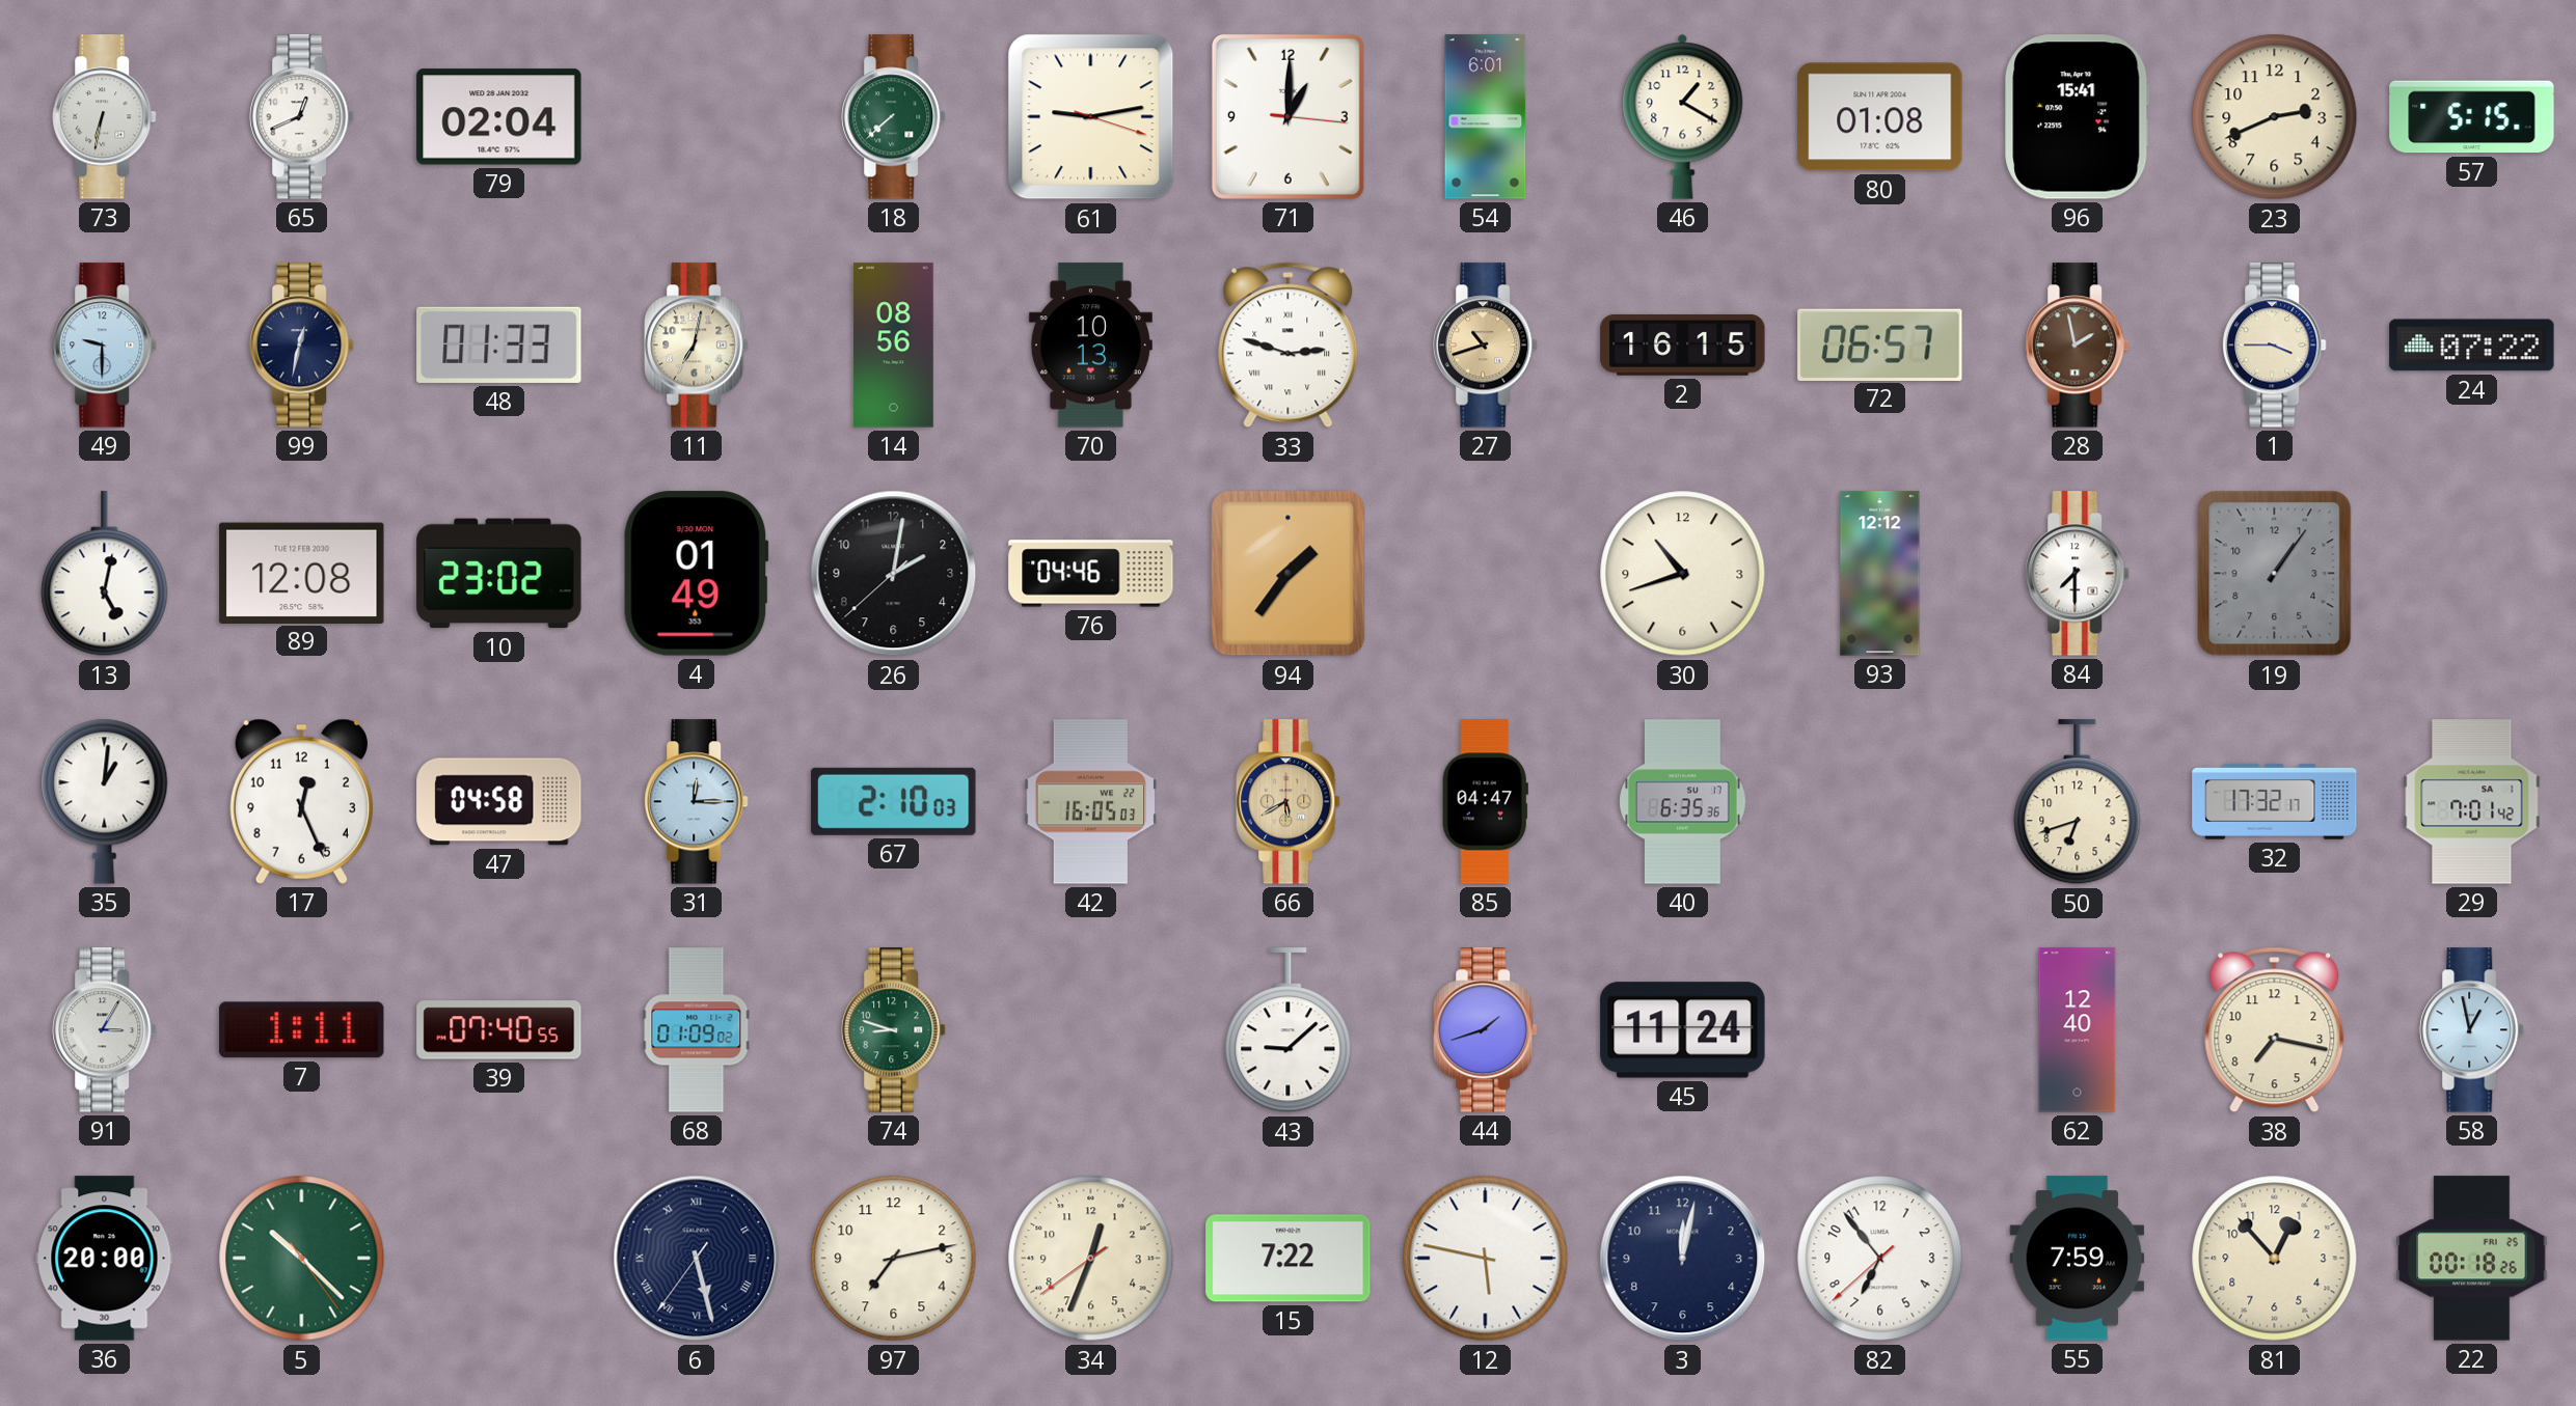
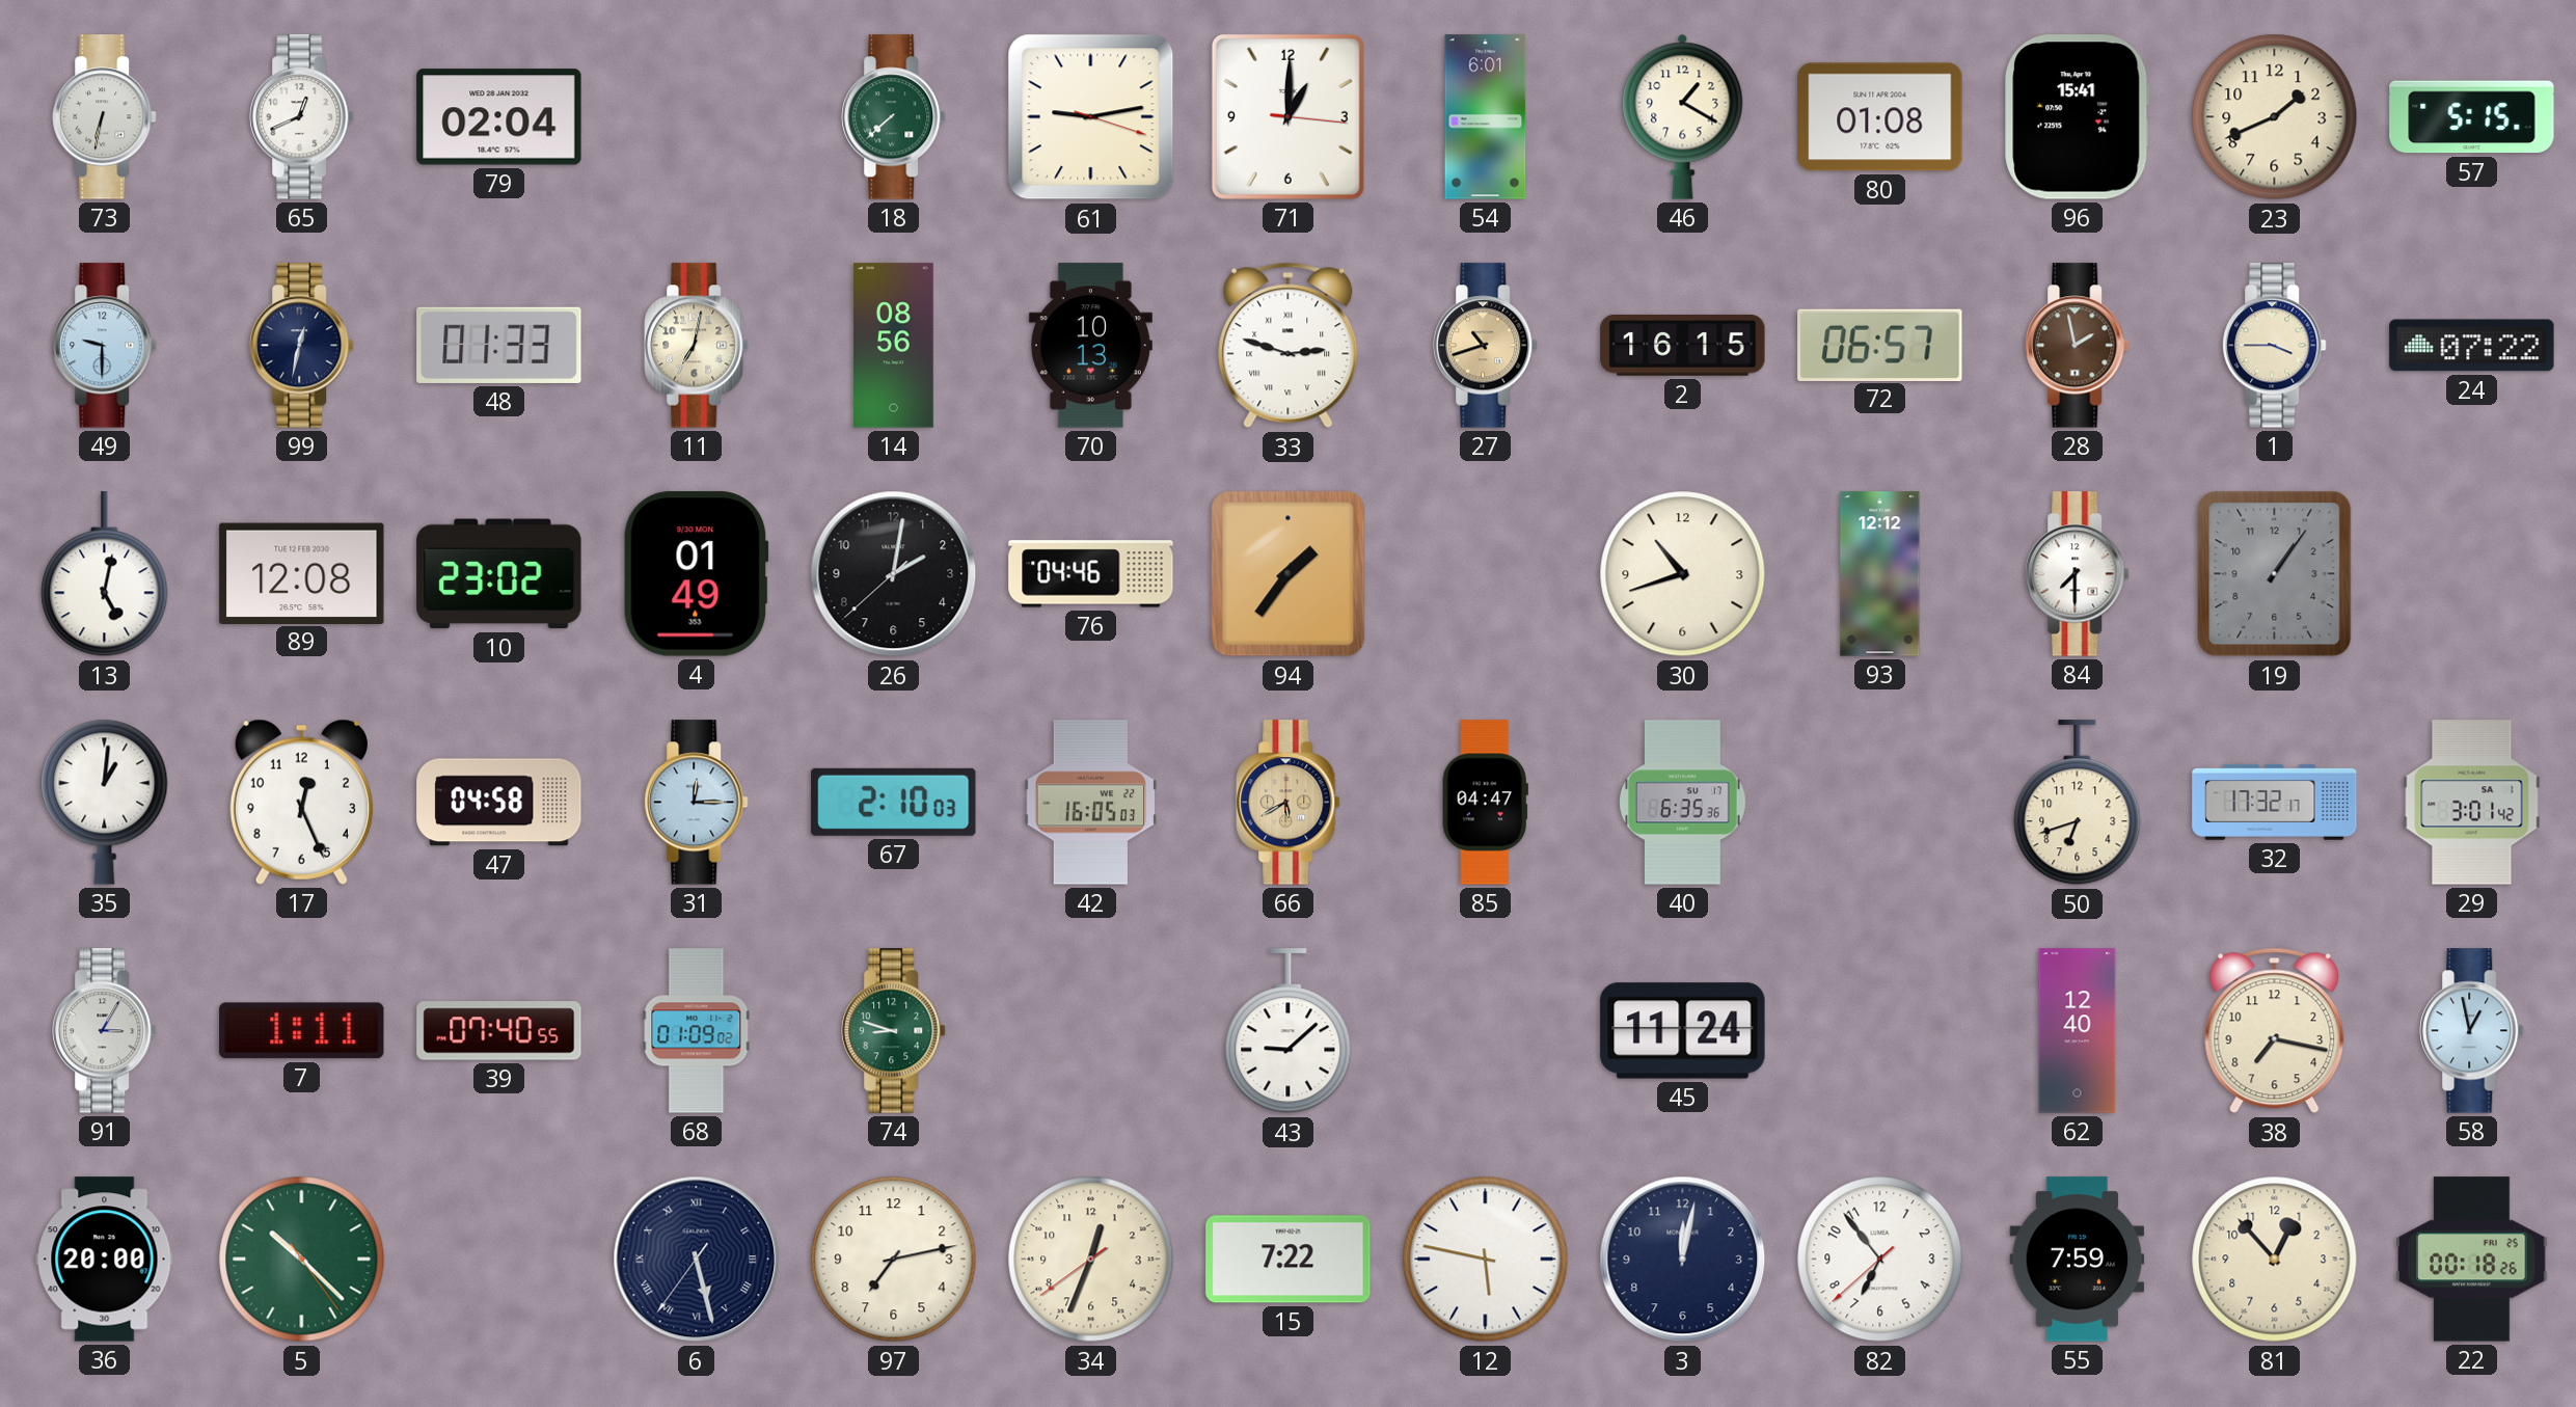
23: 2:41 -> 1:41
29: 7:01 -> 3:01
44: 1:42 -> none
